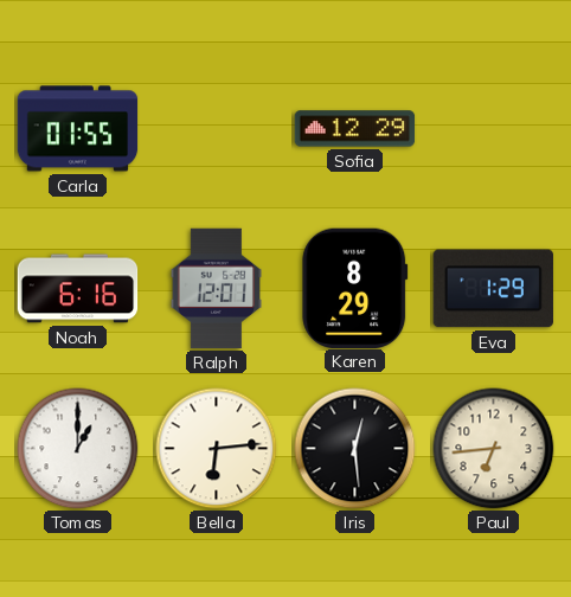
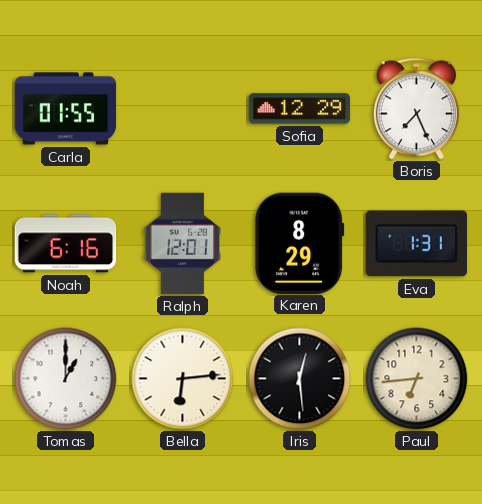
Boris: none -> 7:26
Eva: 1:29 -> 1:31
